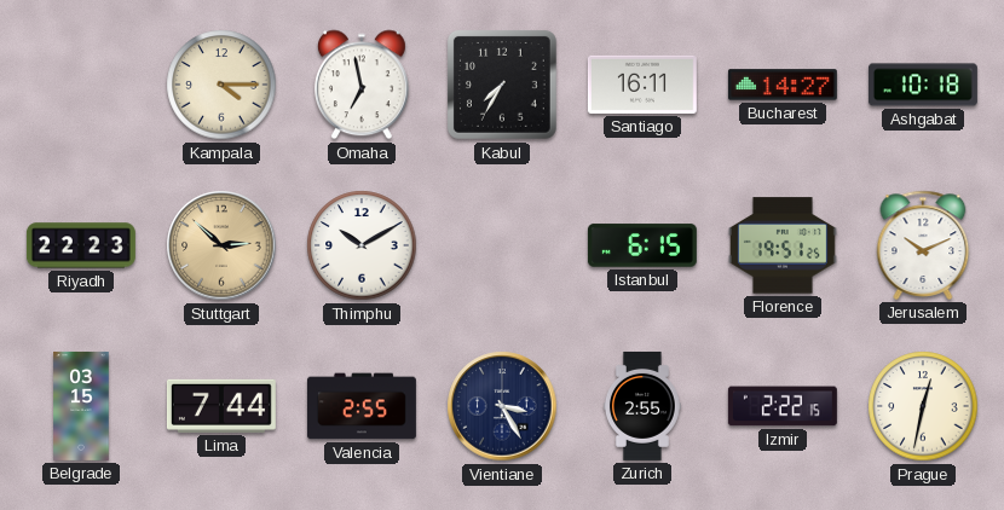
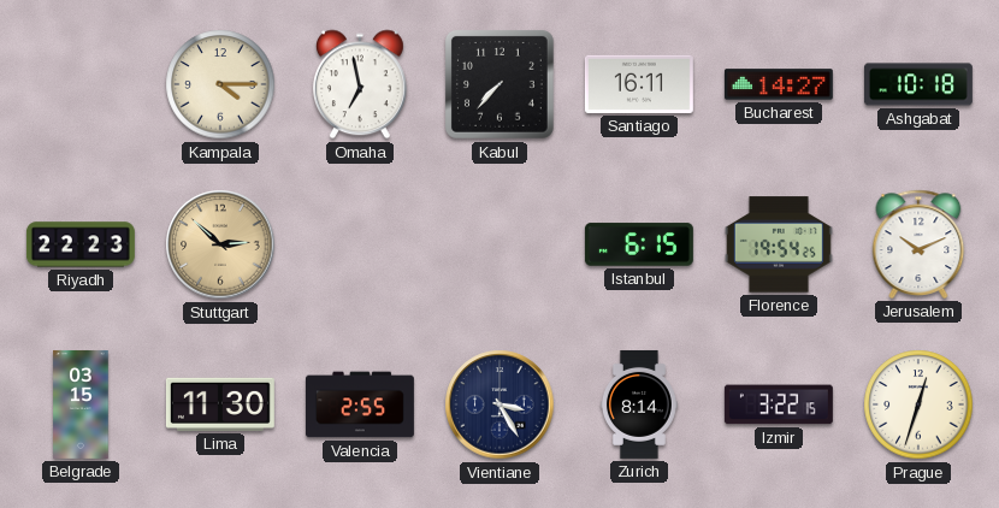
Kabul: 7:35 -> 7:37
Thimphu: 10:10 -> none
Florence: 19:51 -> 19:54
Lima: 7:44 -> 11:30
Zurich: 2:55 -> 8:14
Izmir: 2:22 -> 3:22
Prague: 12:32 -> 12:33
